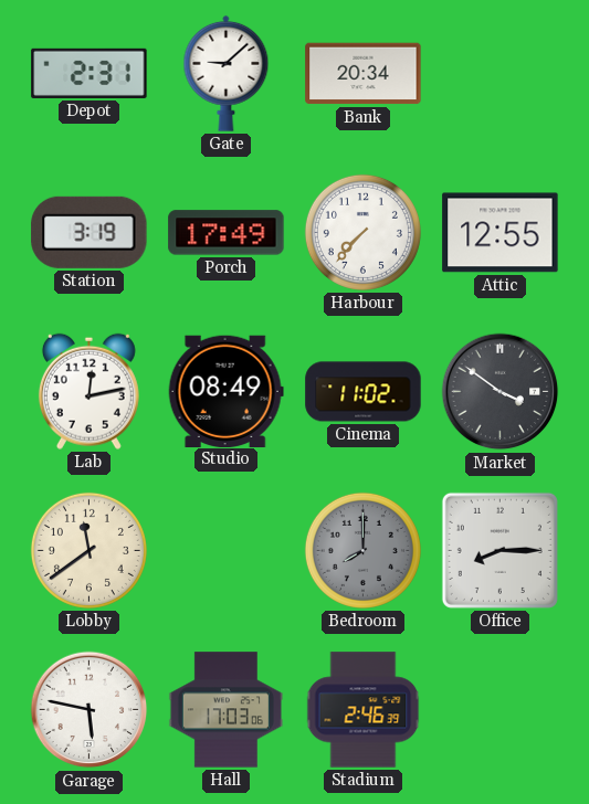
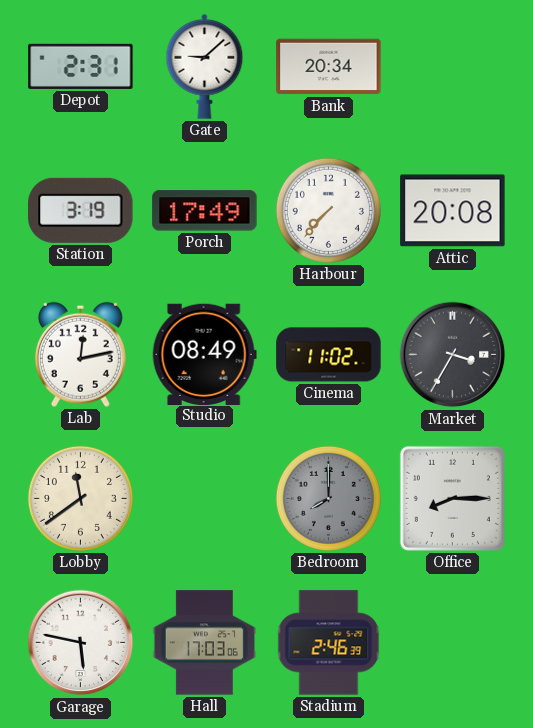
Attic: 12:55 -> 20:08
Market: 3:51 -> 3:35
